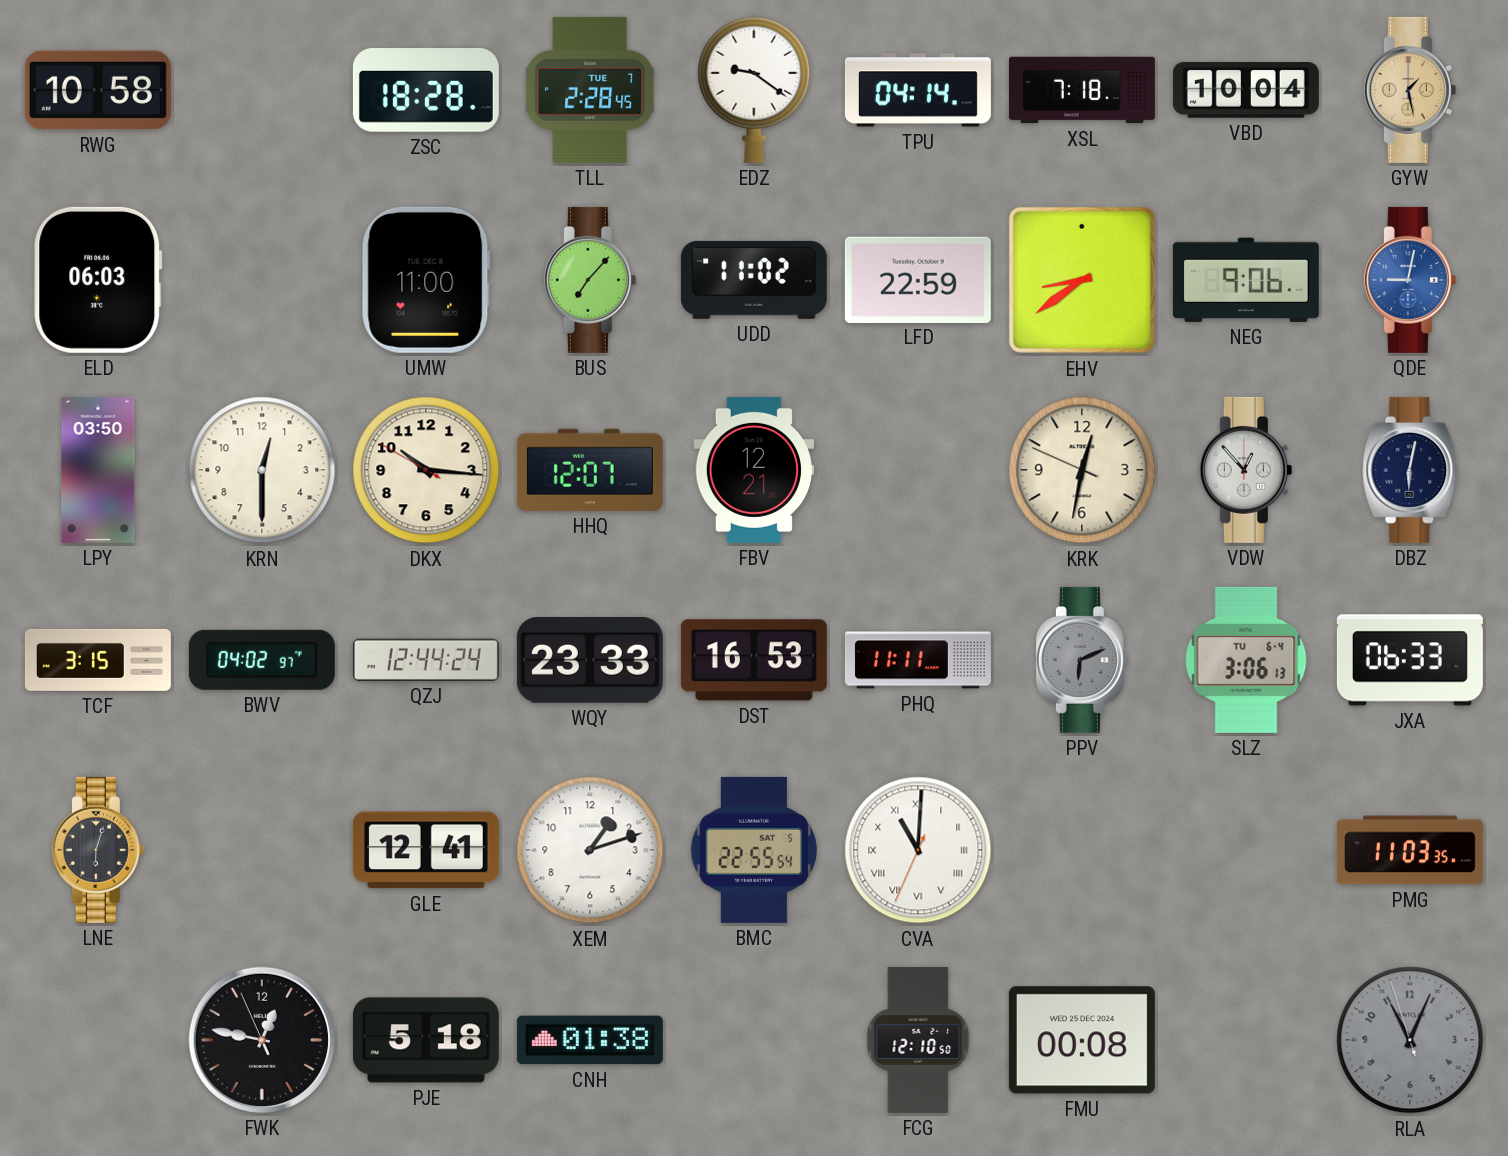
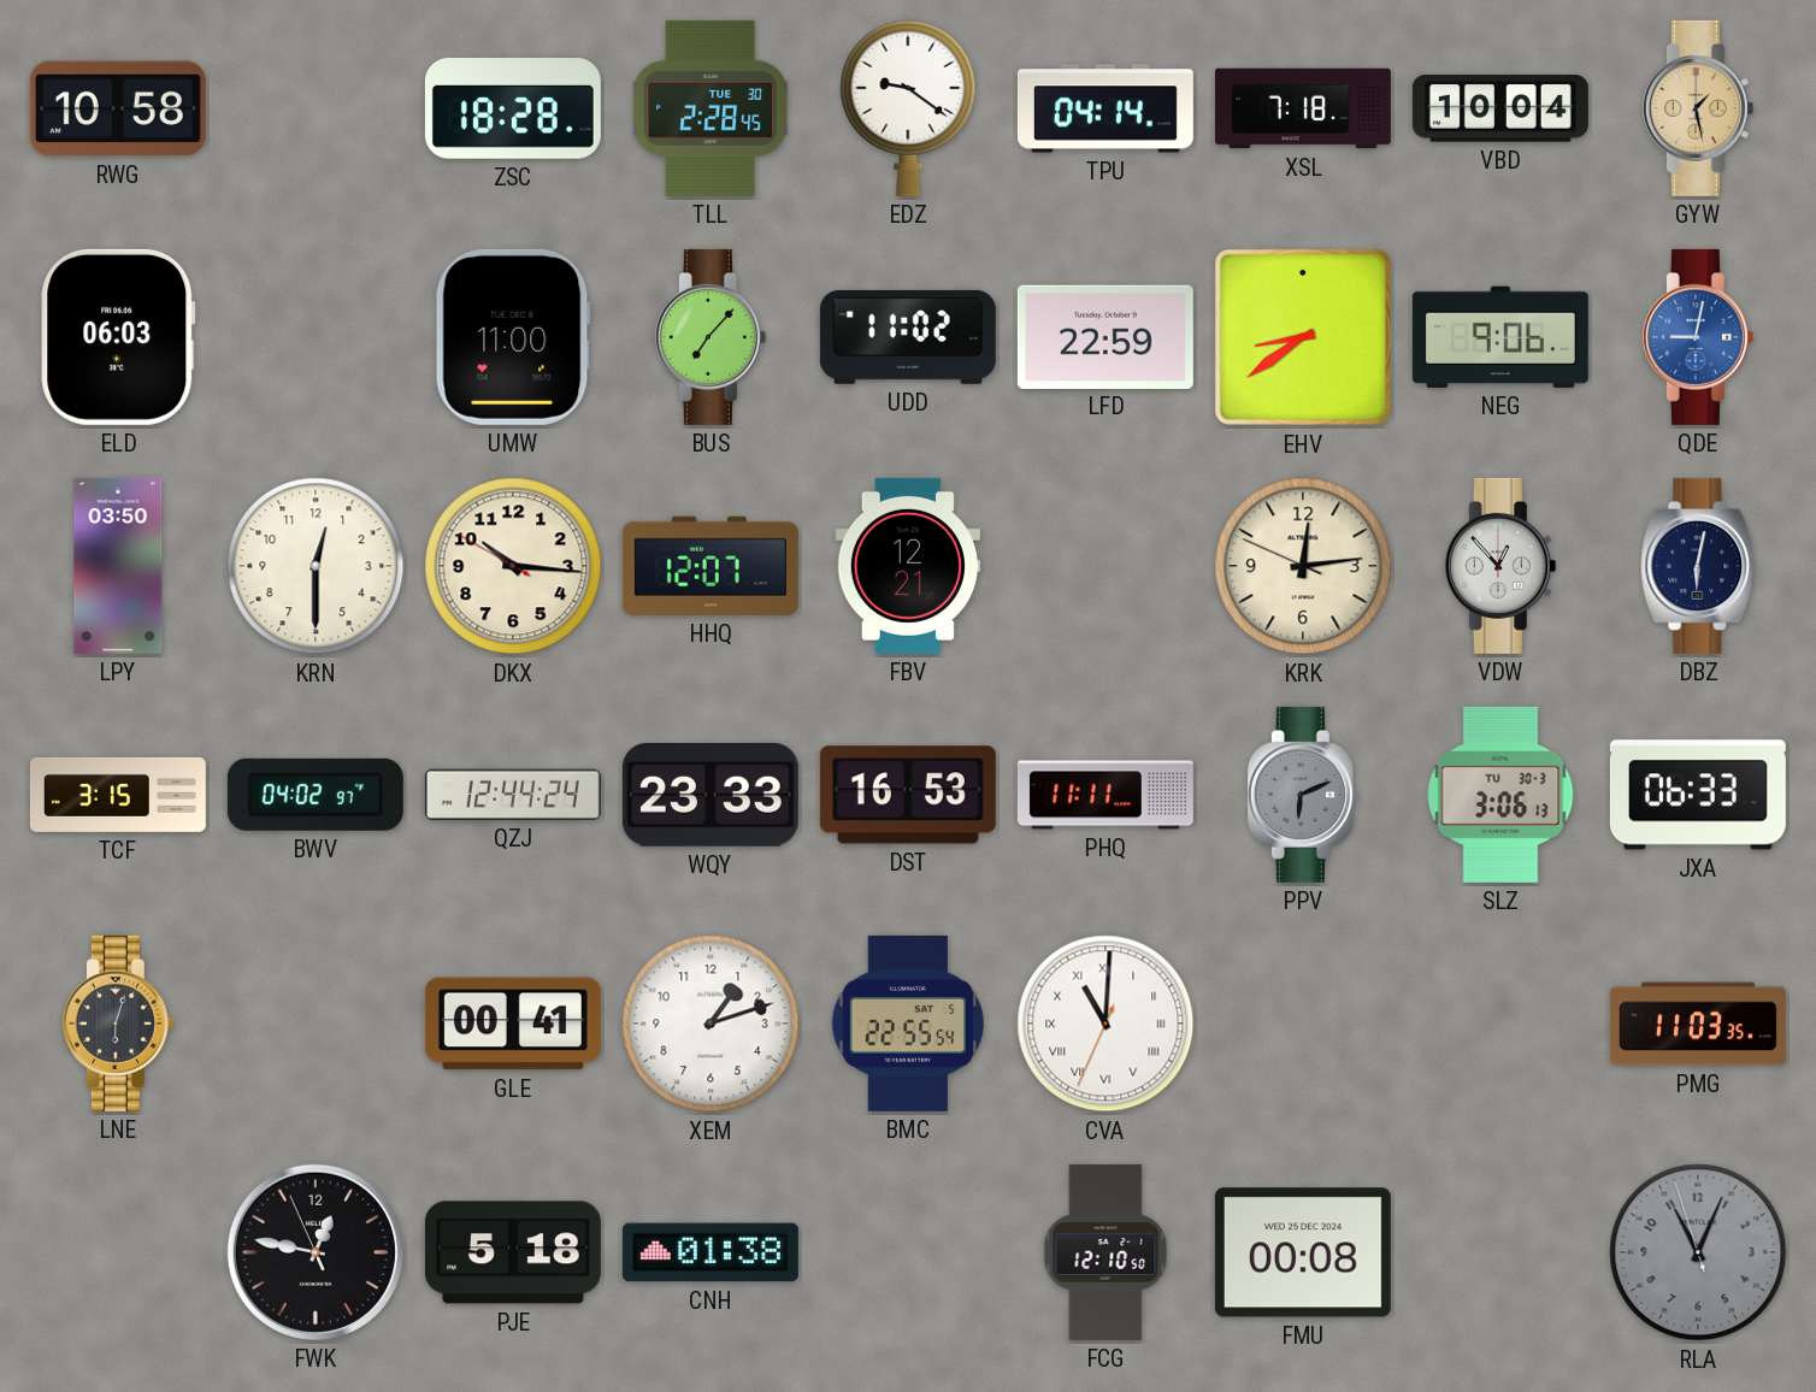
TLL date: TUE 7 -> TUE 30
KRK: 12:31 -> 12:13
SLZ date: TU 6-4 -> TU 30-3
GLE: 12:41 -> 00:41
